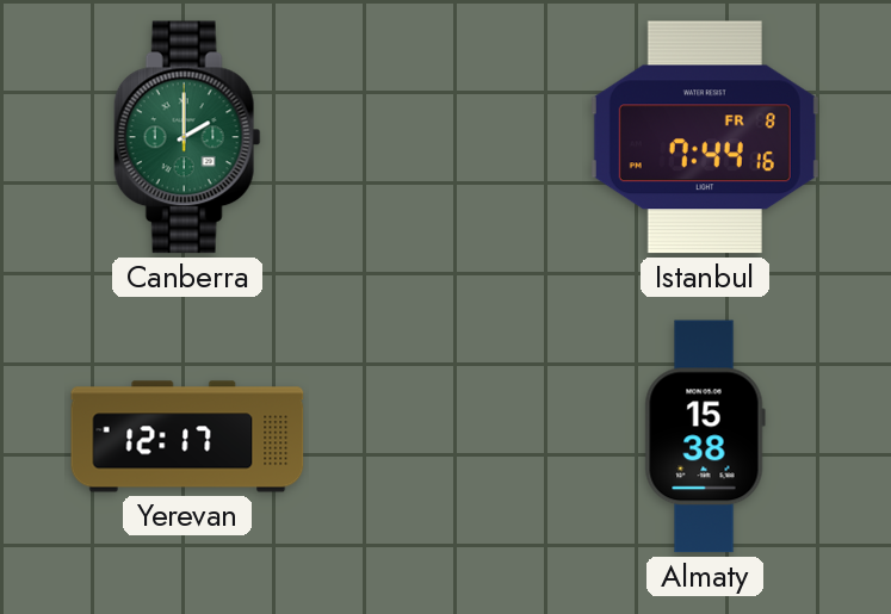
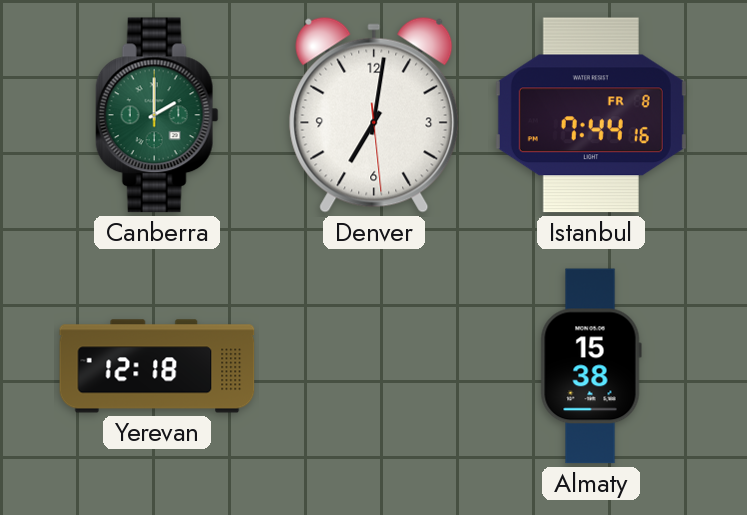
Denver: none -> 7:01
Yerevan: 12:17 -> 12:18
